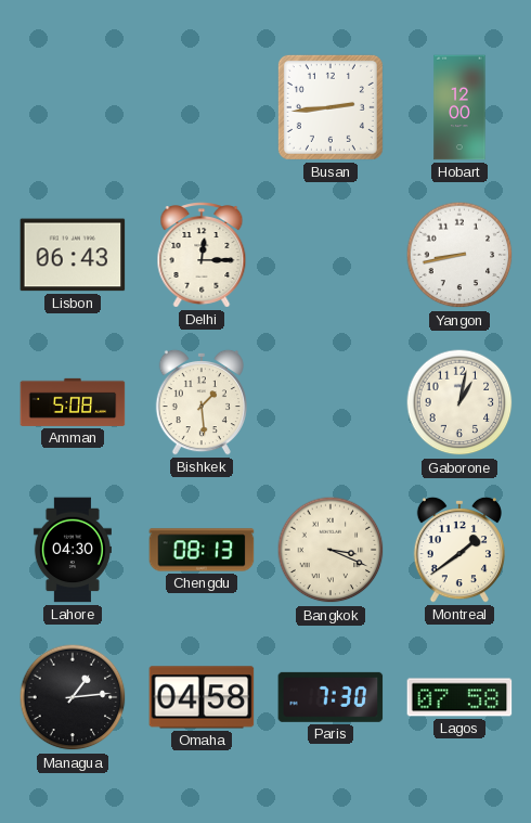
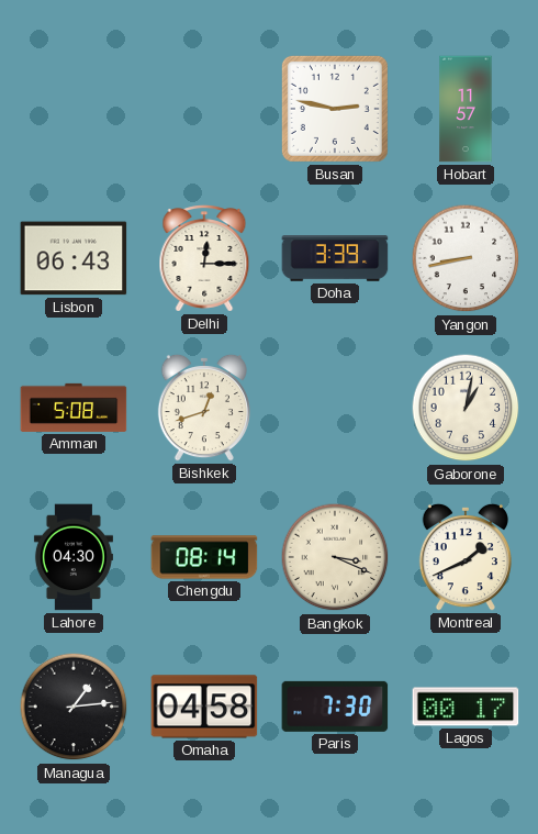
Busan: 2:44 -> 2:47
Hobart: 12:00 -> 11:57
Doha: none -> 3:39
Bishkek: 1:29 -> 12:42
Chengdu: 08:13 -> 08:14
Montreal: 1:39 -> 1:41
Lagos: 07:58 -> 00:17
